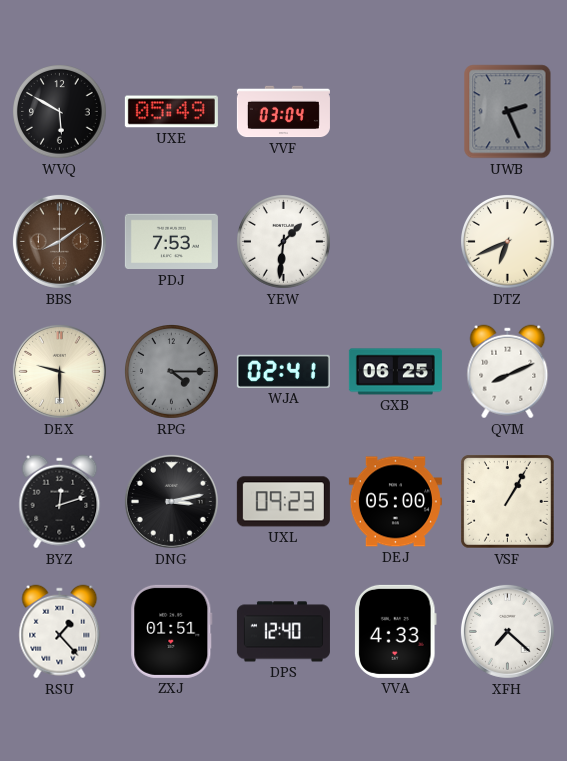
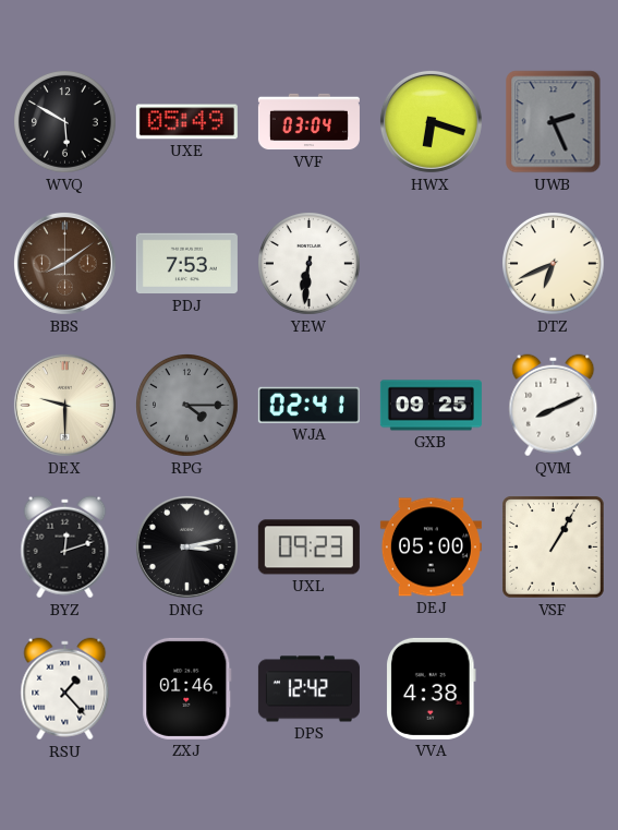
HWX: none -> 6:18
YEW: 1:31 -> 6:31
GXB: 06:25 -> 09:25
ZXJ: 01:51 -> 01:46
DPS: 12:40 -> 12:42
VVA: 4:33 -> 4:38
XFH: 7:22 -> none
